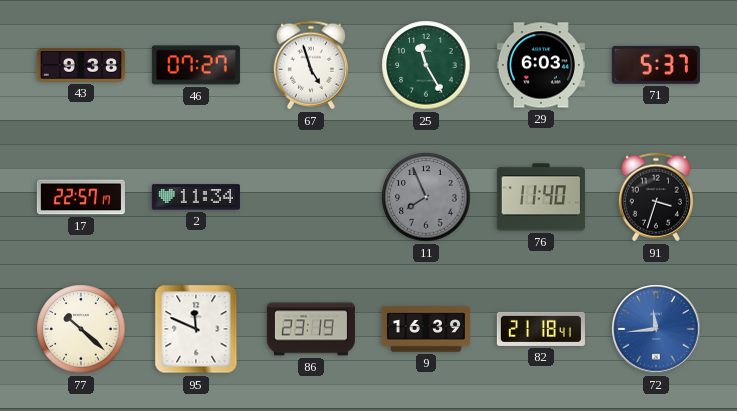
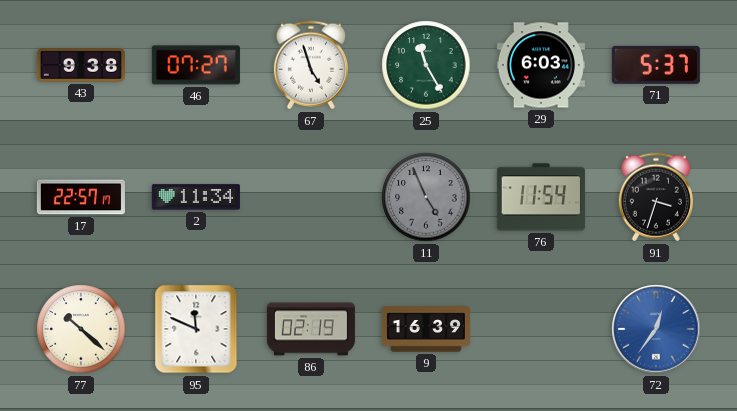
11: 7:56 -> 4:56
76: 11:40 -> 11:54
86: 23:19 -> 02:19
82: 21:18 -> none
72: 11:44 -> 12:36
